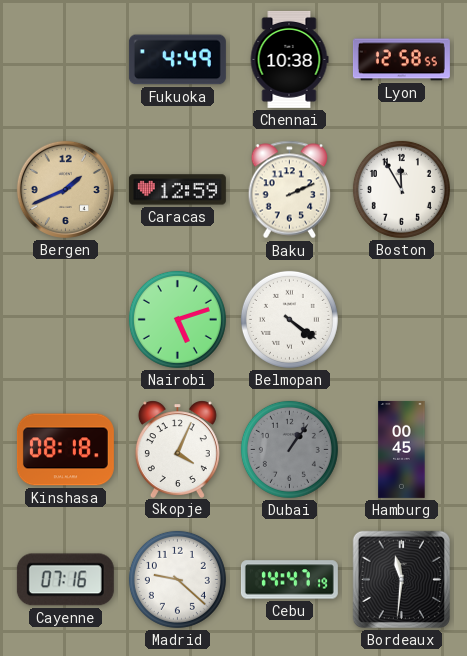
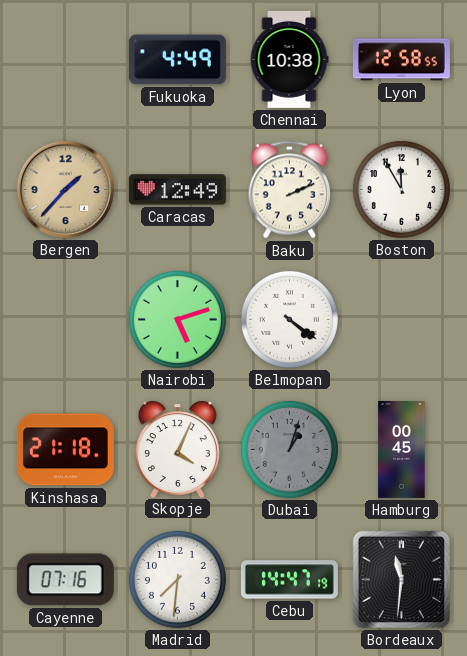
Bergen: 1:41 -> 1:37
Caracas: 12:59 -> 12:49
Kinshasa: 08:18 -> 21:18
Dubai: 1:06 -> 1:03
Madrid: 9:22 -> 7:31
